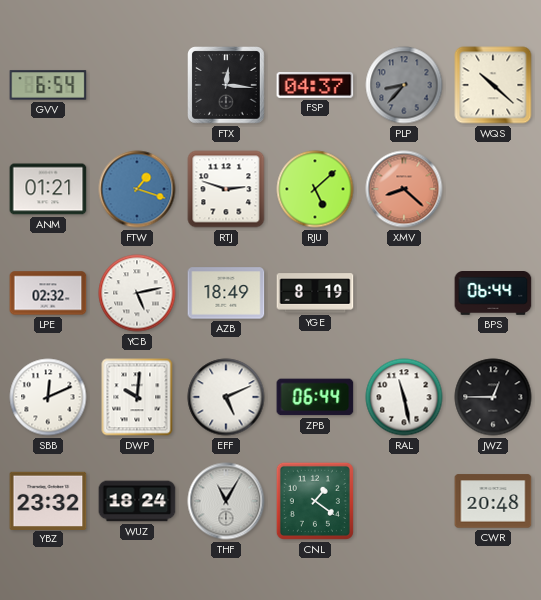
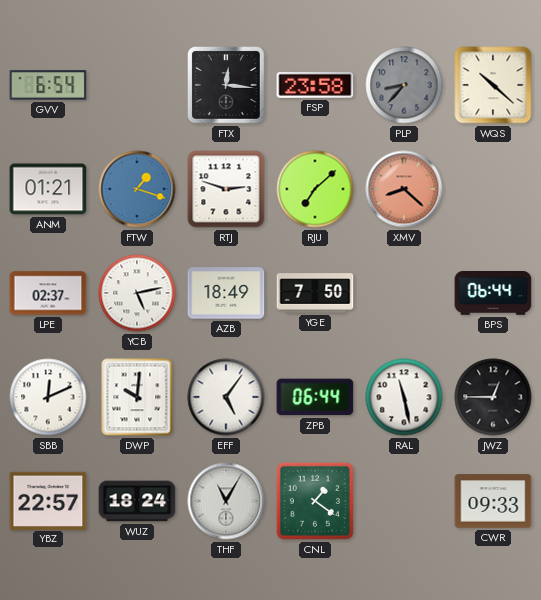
FSP: 04:37 -> 23:58
RJU: 5:08 -> 7:08
LPE: 02:32 -> 02:37
YGE: 8:19 -> 7:50
EFF: 5:11 -> 5:06
YBZ: 23:32 -> 22:57
CWR: 20:48 -> 09:33
